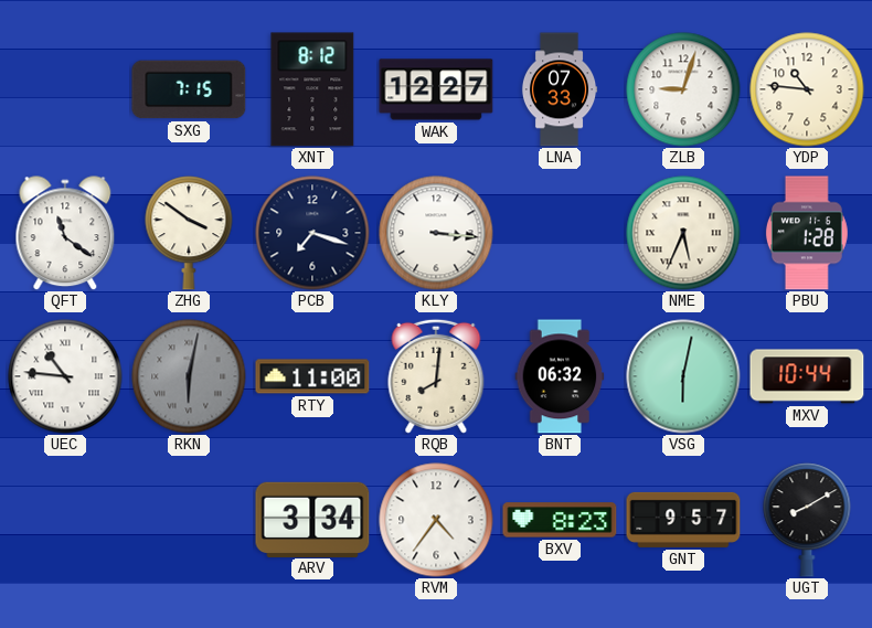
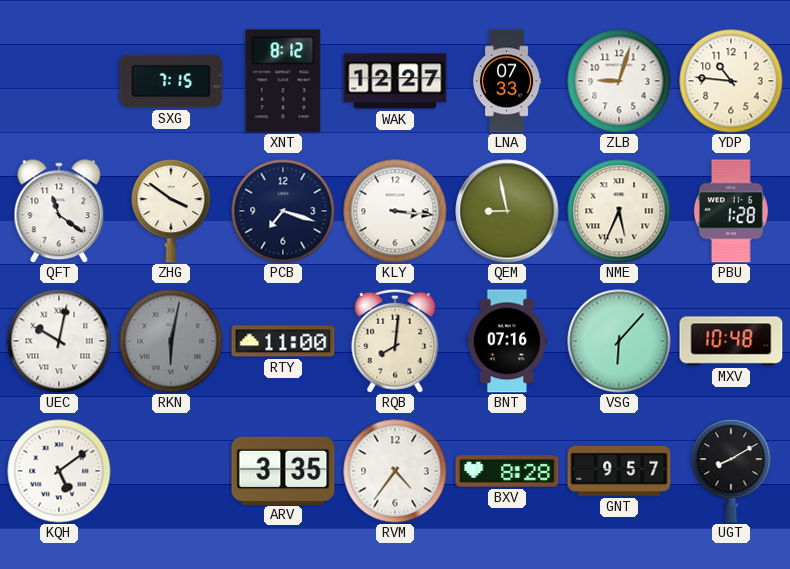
QEM: none -> 8:58
UEC: 10:46 -> 10:02
BNT: 06:32 -> 07:16
VSG: 6:02 -> 6:07
MXV: 10:44 -> 10:48
KQH: none -> 5:09
ARV: 3:34 -> 3:35
BXV: 8:23 -> 8:28
